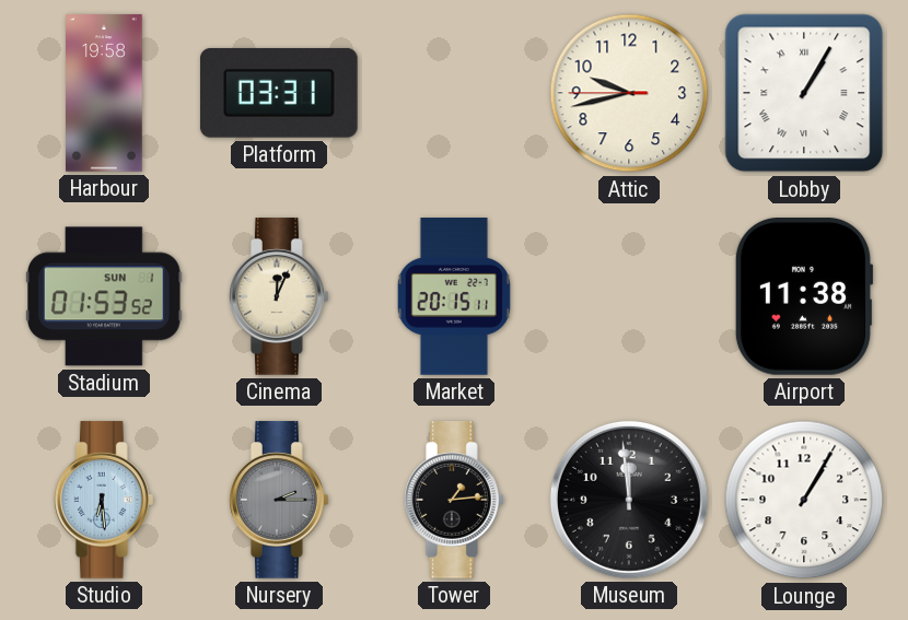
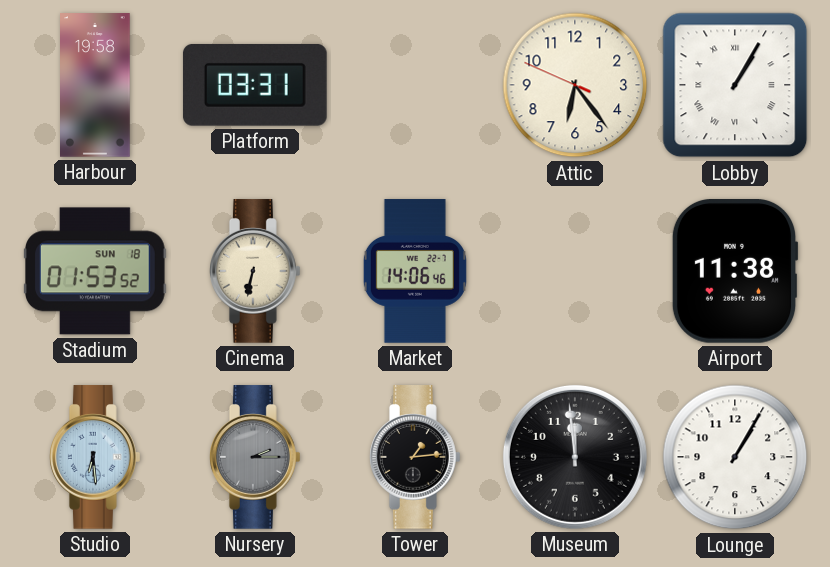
Attic: 9:42 -> 6:23
Stadium date: SUN 1 -> SUN 18
Cinema: 12:04 -> 6:32
Market: 20:15 -> 14:06
